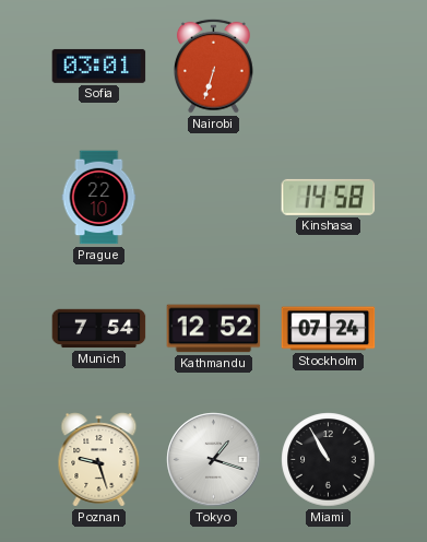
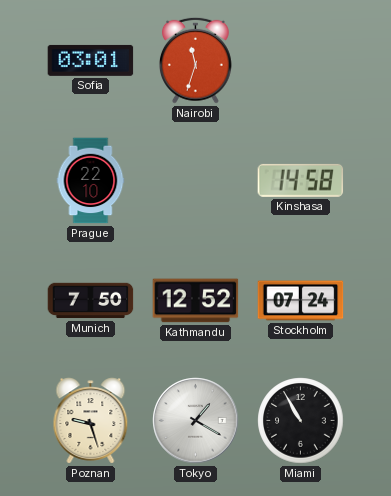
Nairobi: 6:33 -> 11:33
Munich: 7:54 -> 7:50
Tokyo: 1:18 -> 1:20
